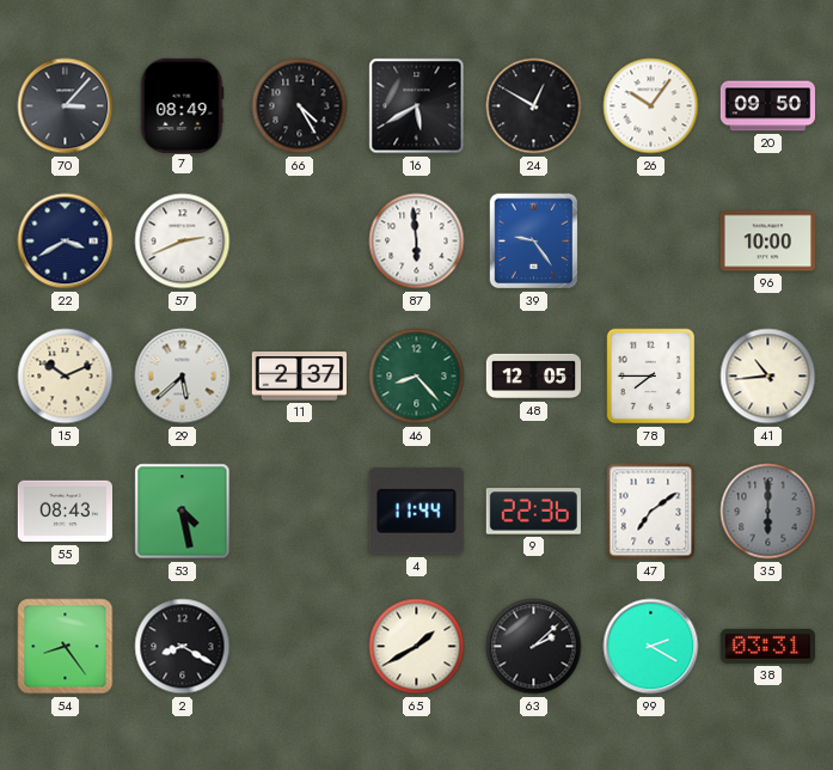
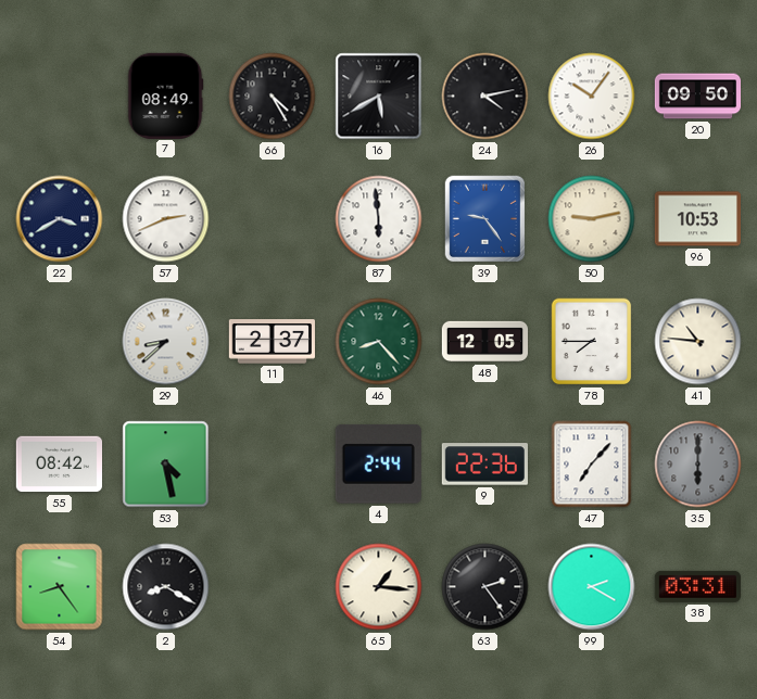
70: 3:07 -> none
24: 12:50 -> 4:13
50: none -> 9:13
96: 10:00 -> 10:53
15: 10:11 -> none
29: 5:38 -> 8:38
41: 10:44 -> 10:46
55: 08:43 -> 08:42
4: 11:44 -> 2:44
47: 7:09 -> 7:07
65: 1:40 -> 1:16
63: 2:08 -> 2:24
